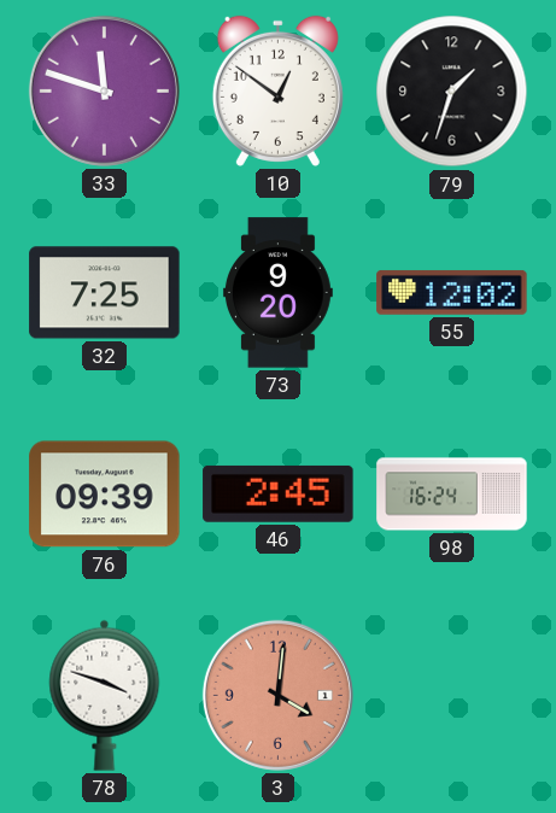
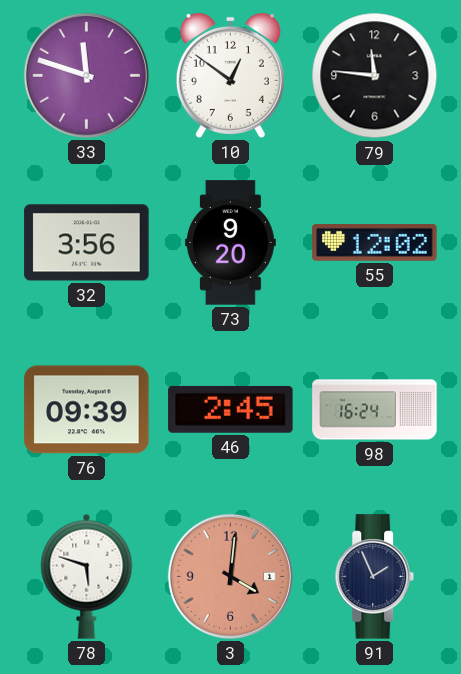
79: 1:33 -> 11:46
32: 7:25 -> 3:56
78: 3:48 -> 5:48
91: none -> 1:56
